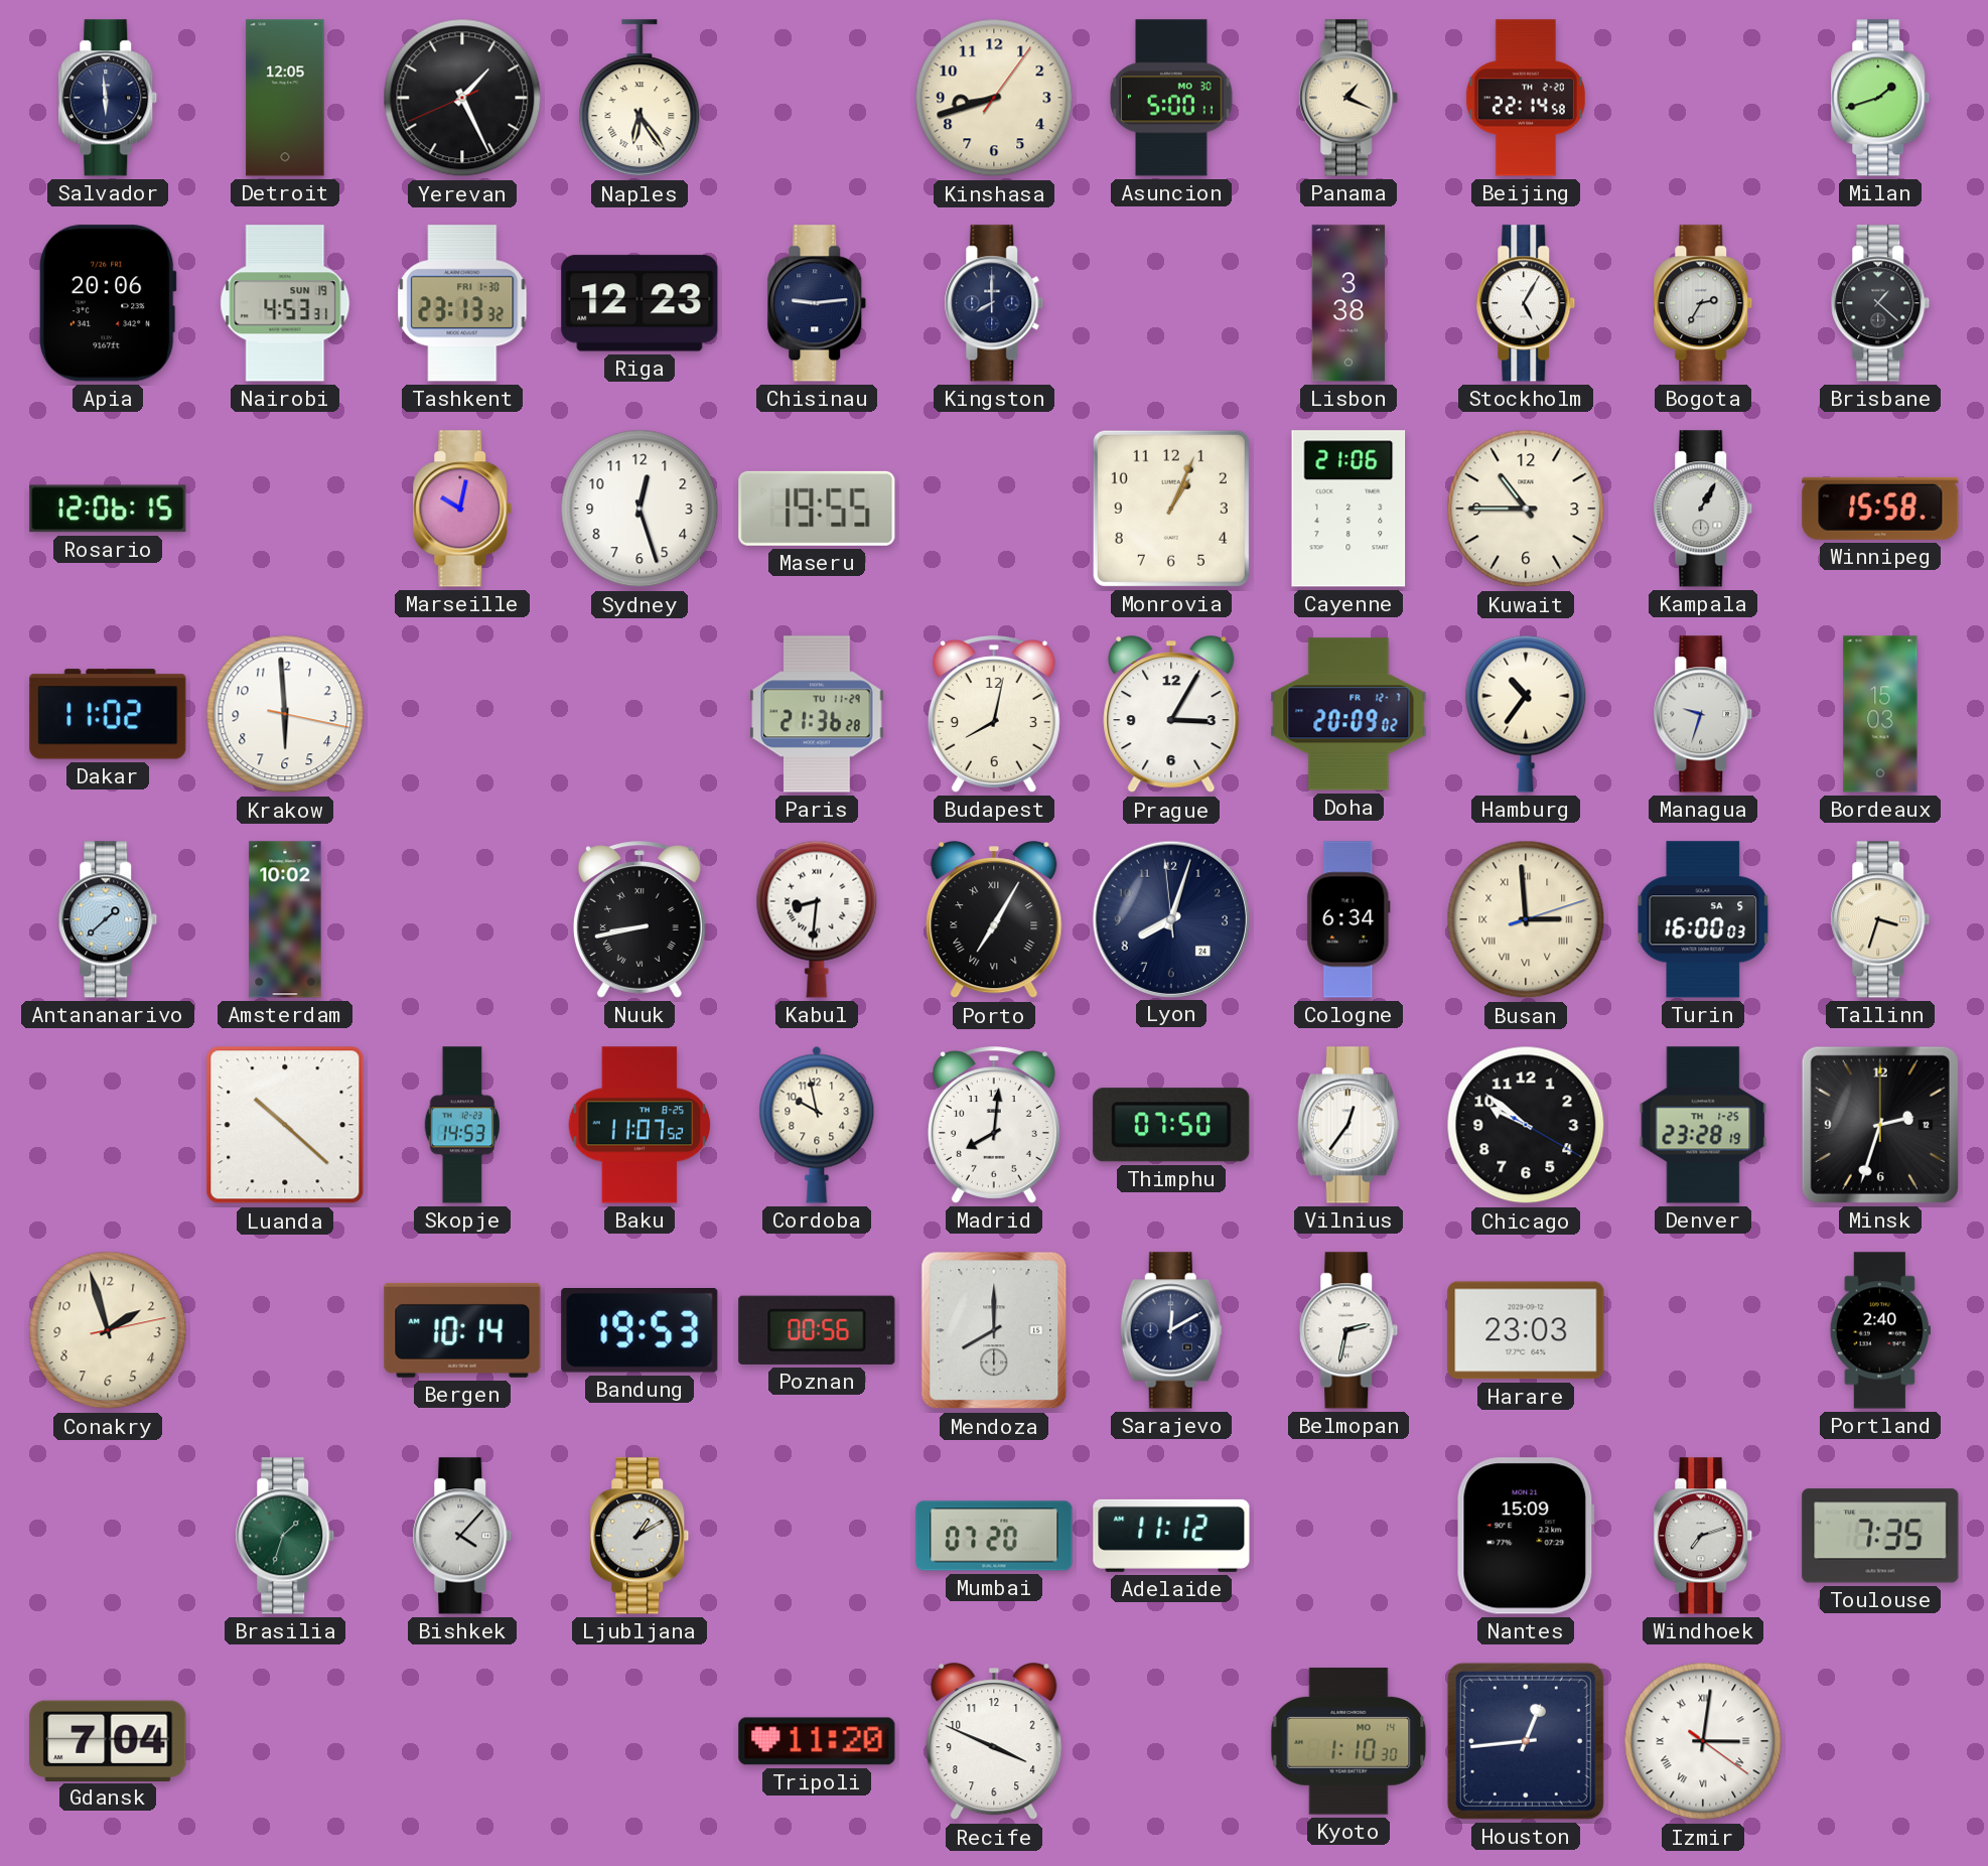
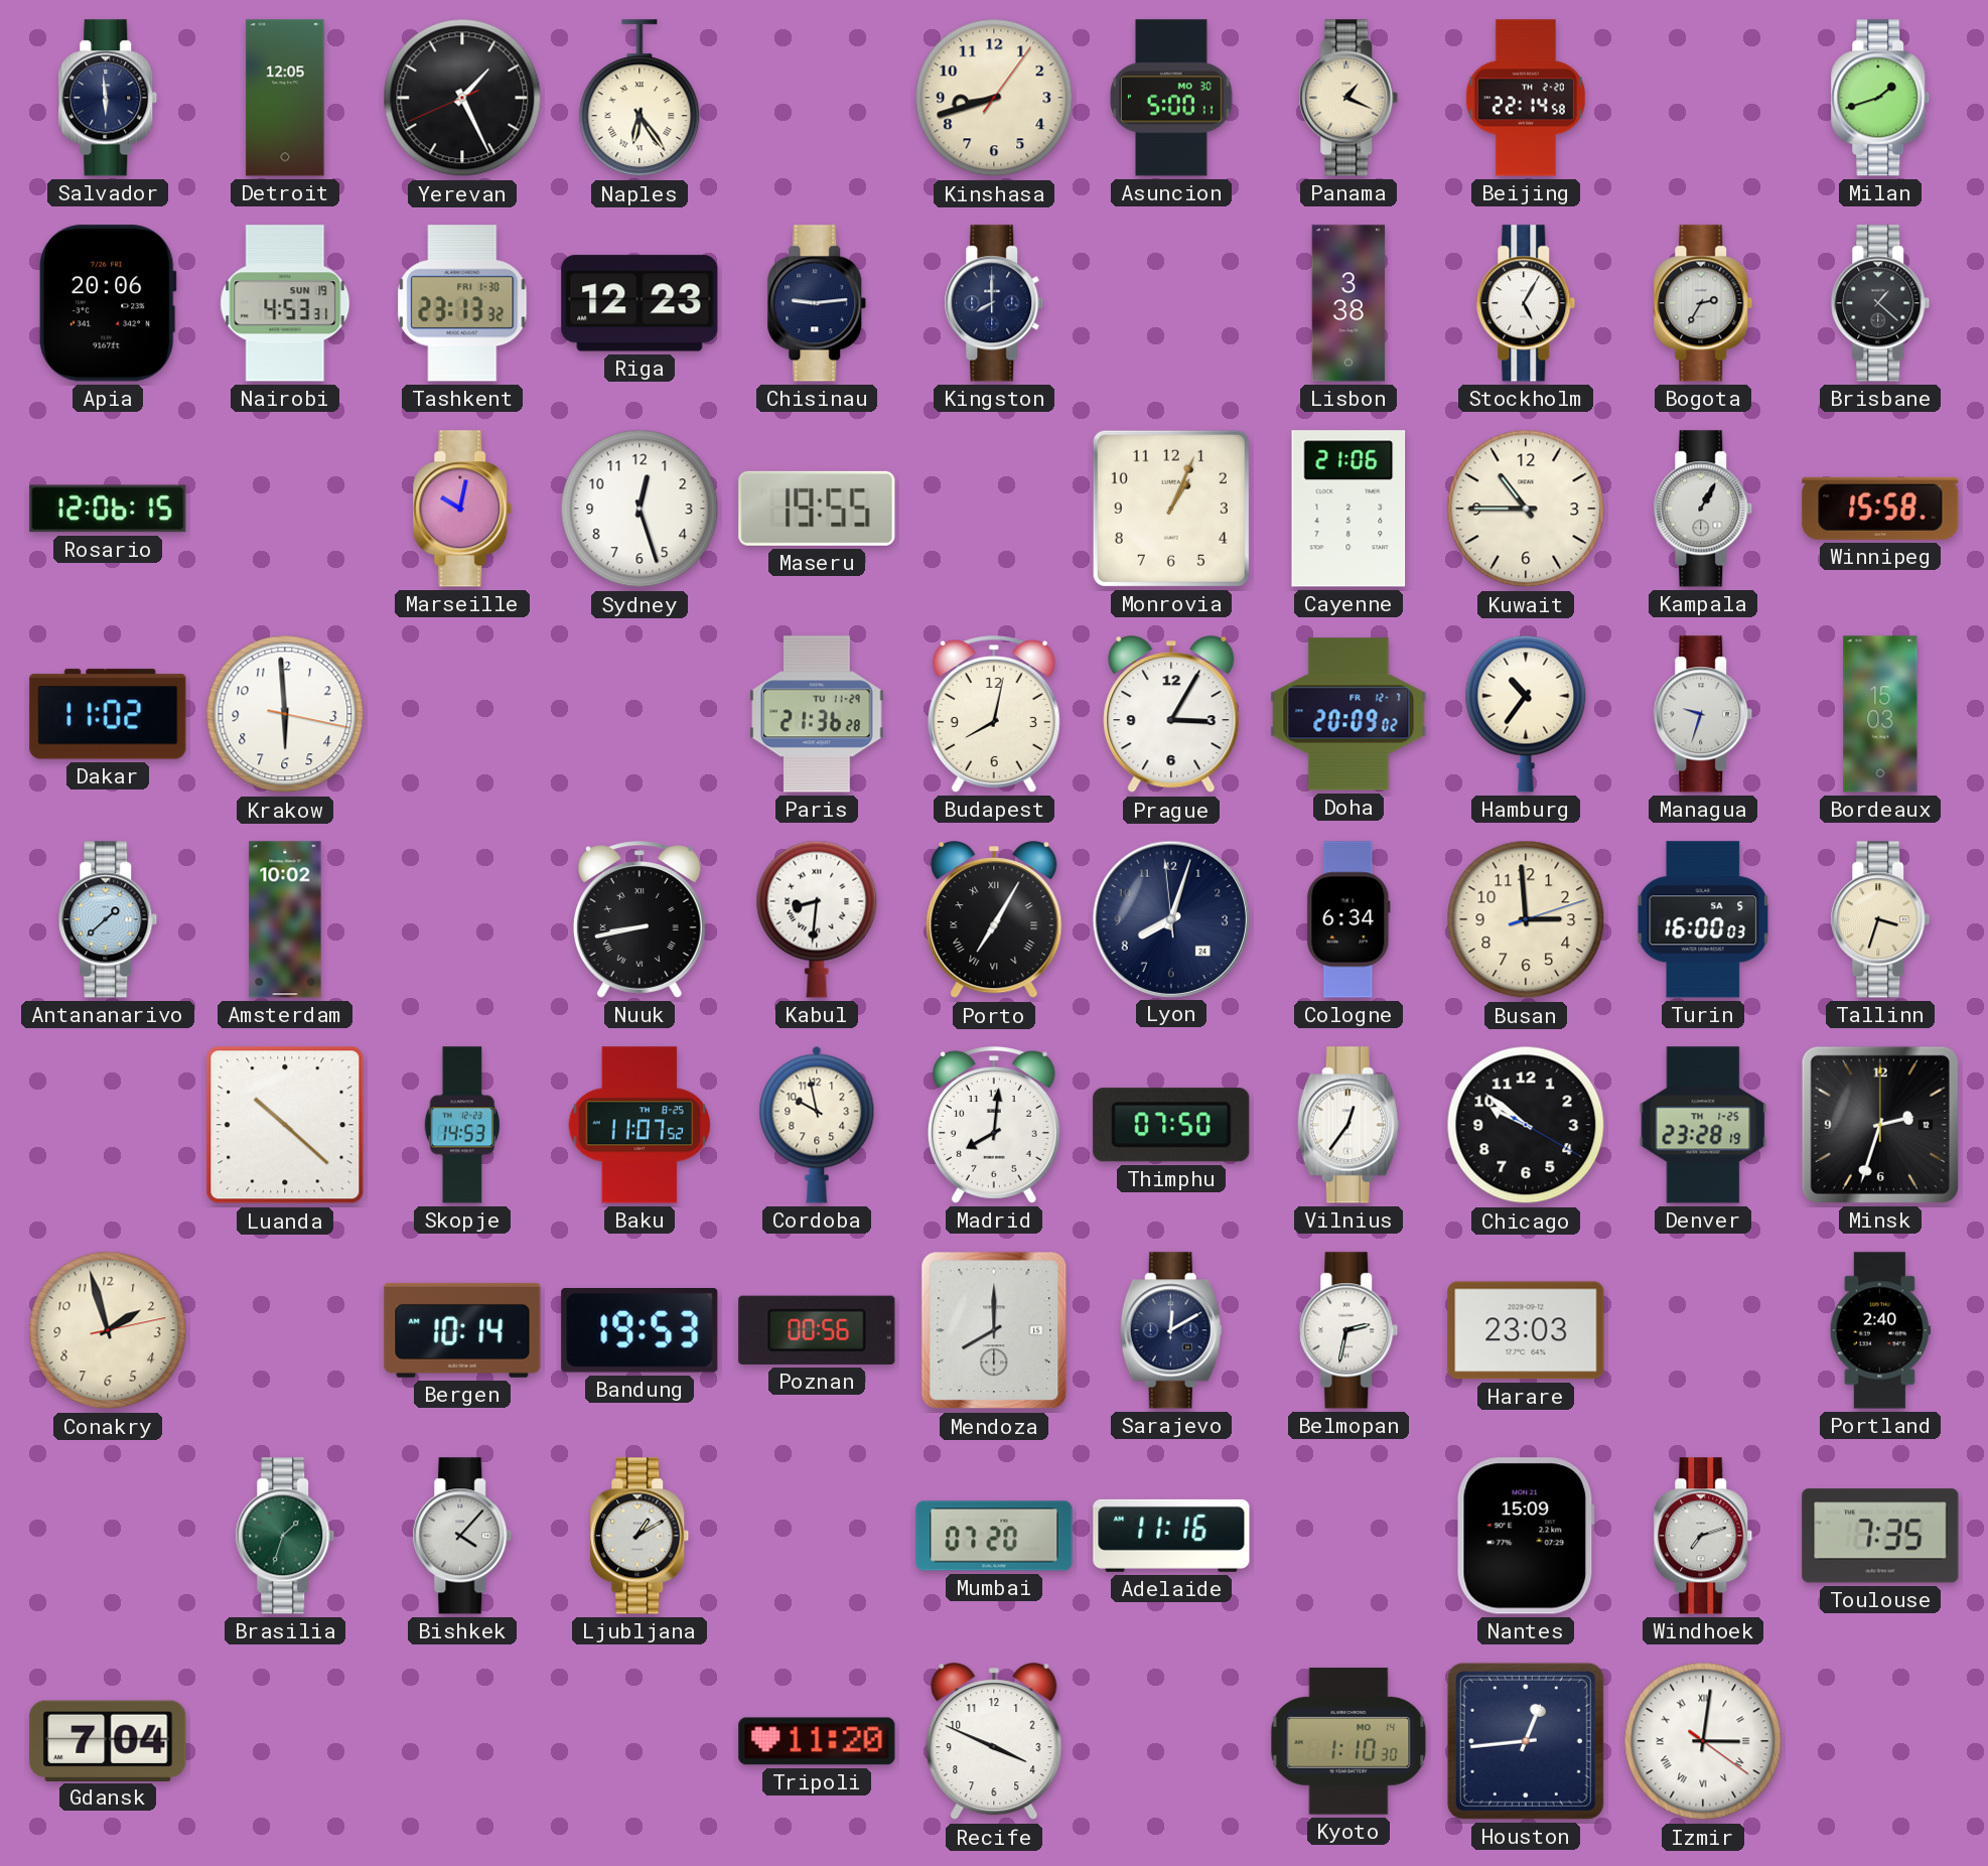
Busan numerals: Roman -> Arabic
Adelaide: 11:12 -> 11:16
